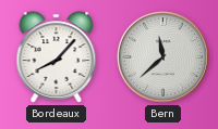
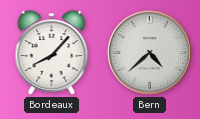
Bern: 11:38 -> 4:38
